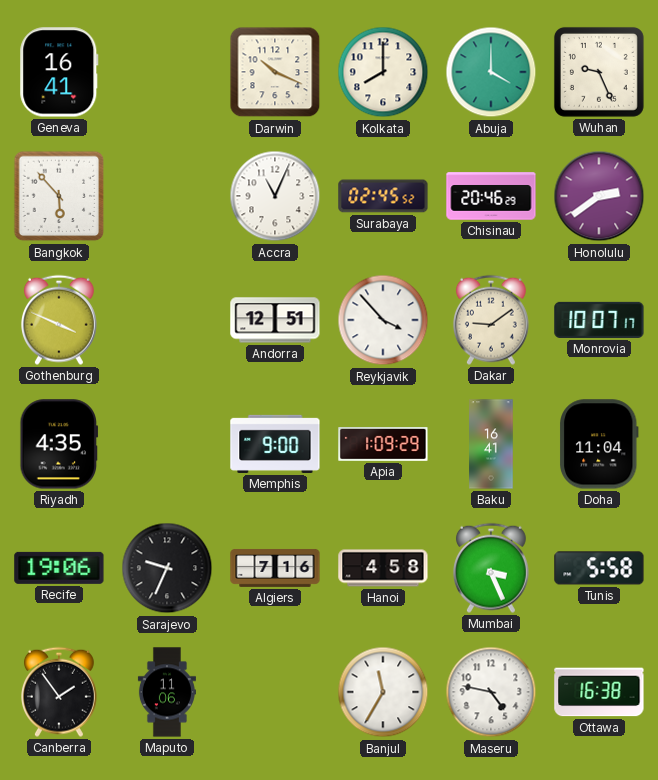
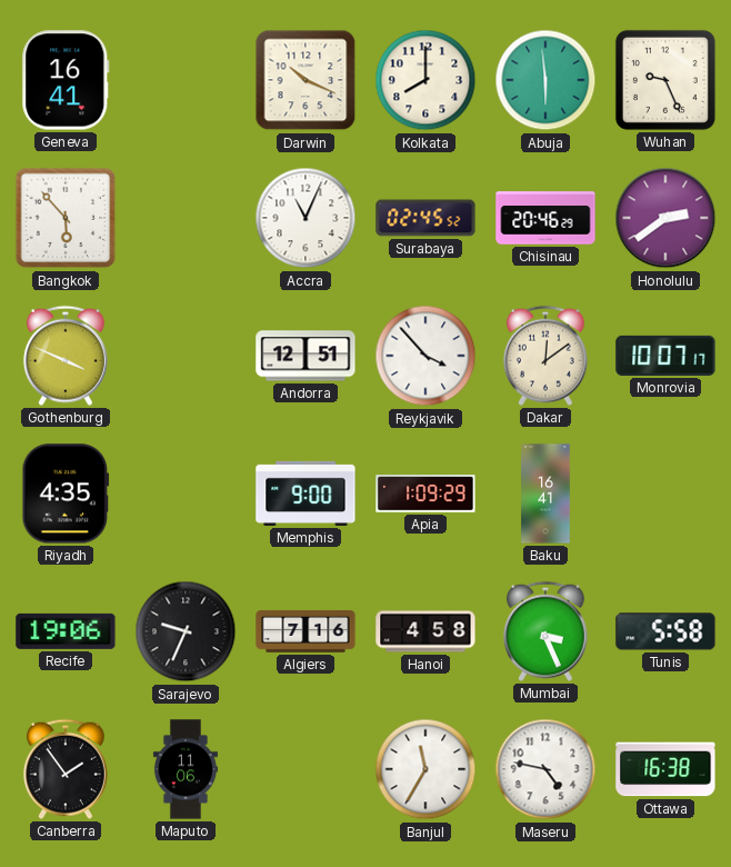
Abuja: 4:00 -> 5:59
Dakar: 9:09 -> 12:09
Doha: 11:04 -> none
